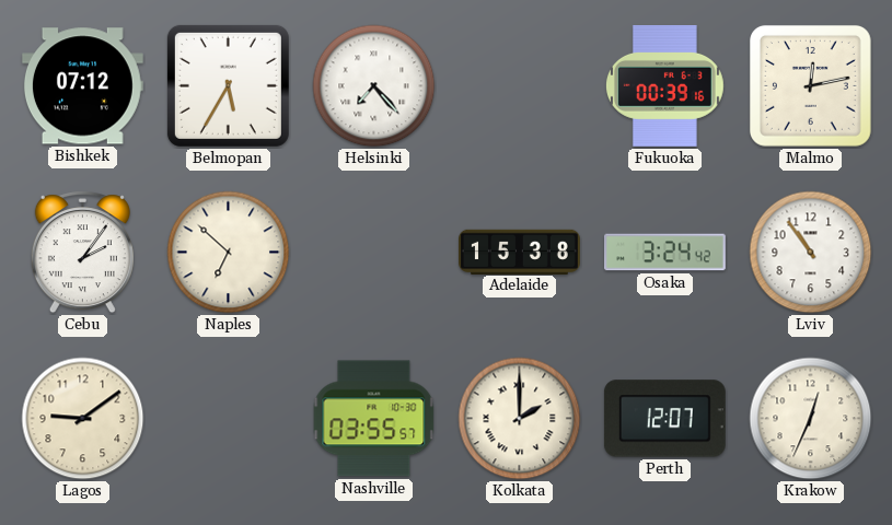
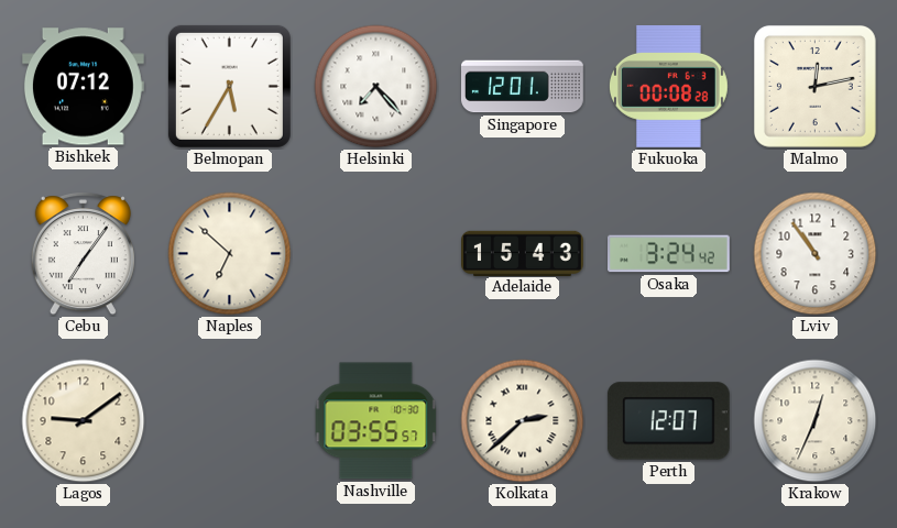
Singapore: none -> 12:01
Fukuoka: 00:39 -> 00:08
Cebu: 2:06 -> 7:06
Adelaide: 15:38 -> 15:43
Kolkata: 2:00 -> 2:38
